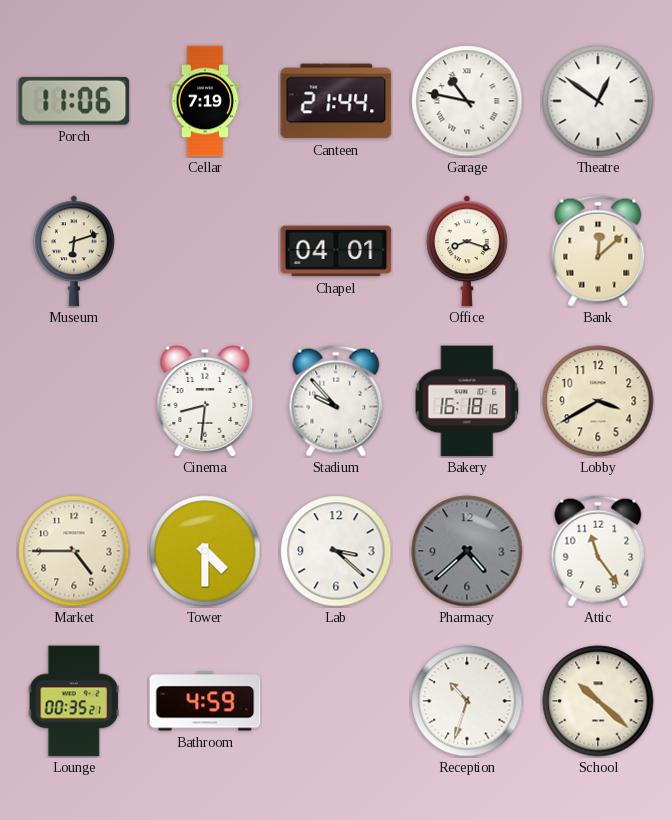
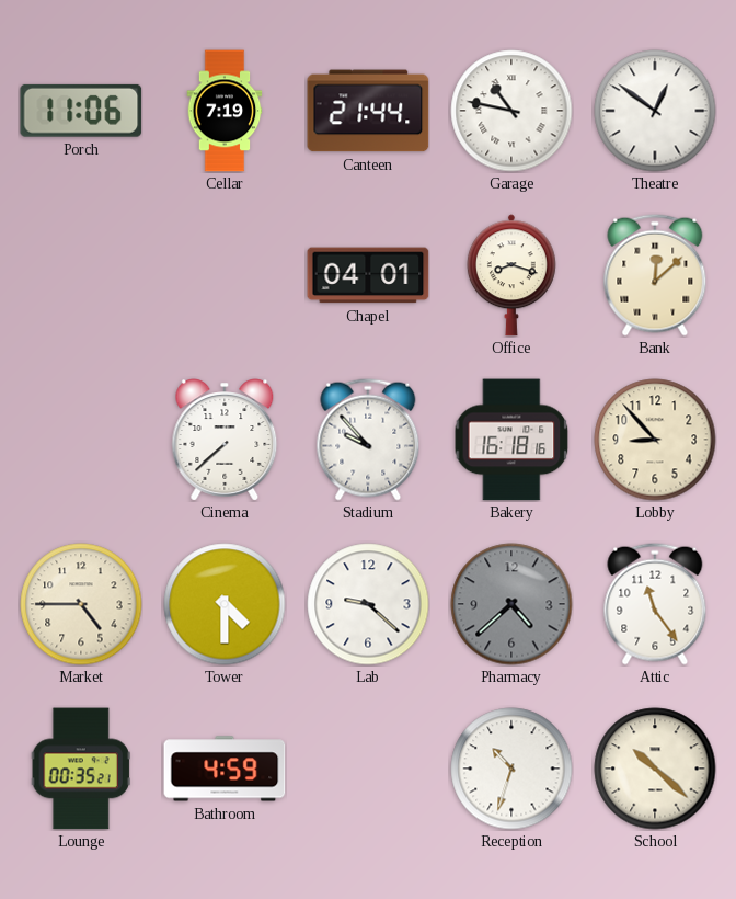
Museum: 6:12 -> none
Cinema: 8:31 -> 7:38
Lobby: 3:40 -> 8:53
Lab: 3:22 -> 9:22
